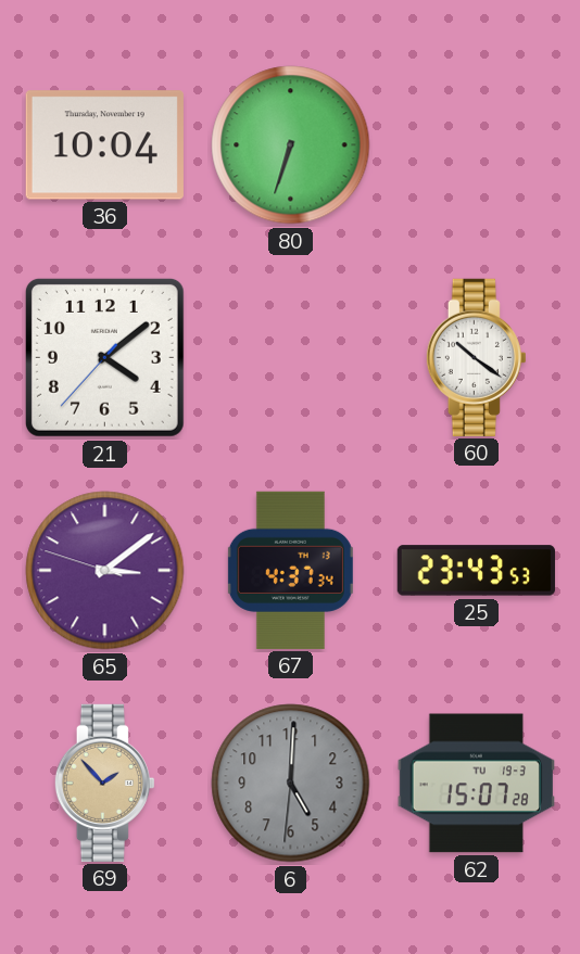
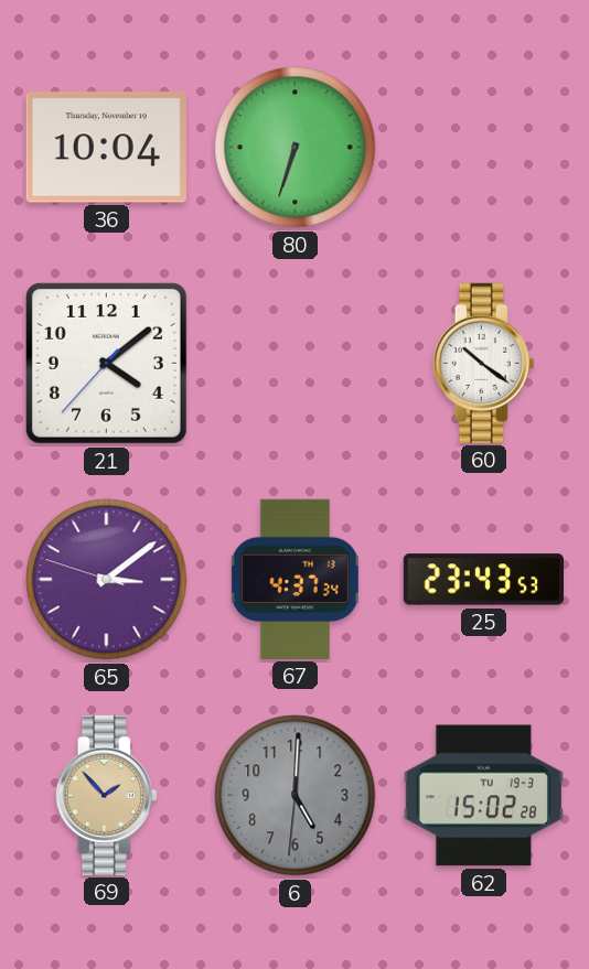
62: 15:07 -> 15:02
